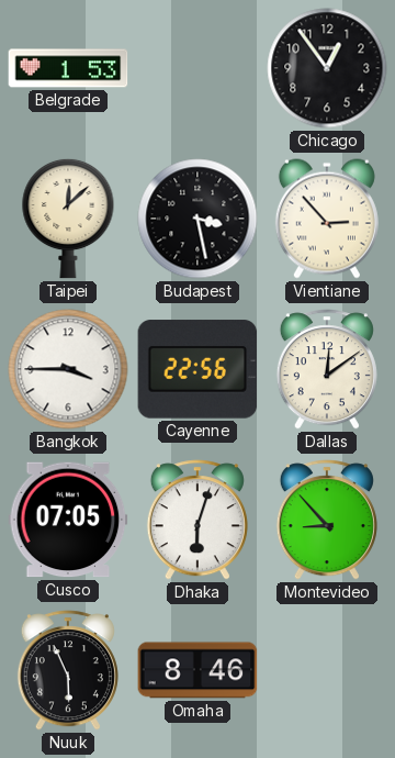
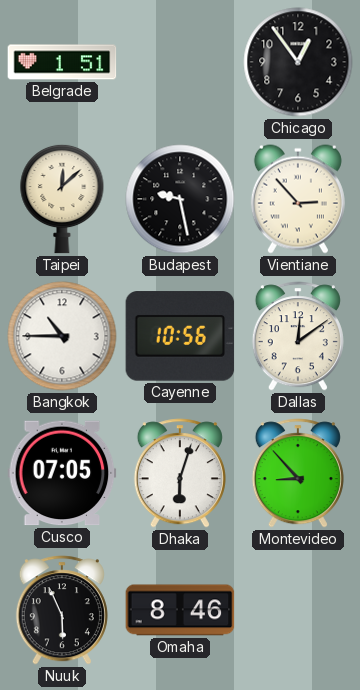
Belgrade: 1:53 -> 1:51
Budapest: 3:28 -> 9:28
Bangkok: 3:45 -> 10:45
Cayenne: 22:56 -> 10:56
